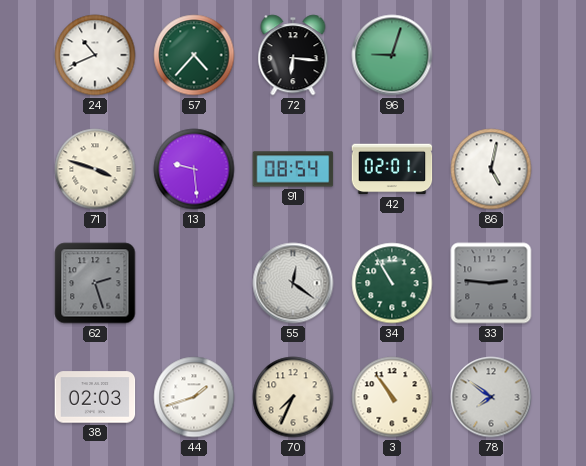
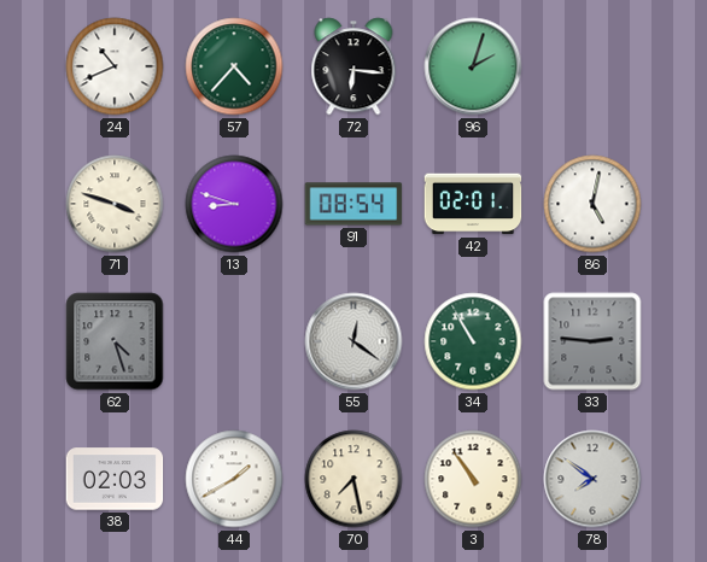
96: 9:03 -> 2:03
13: 9:29 -> 8:48
62: 2:27 -> 4:27
44: 1:42 -> 1:40
70: 7:34 -> 7:28
